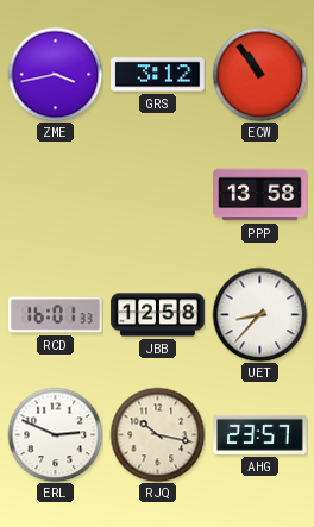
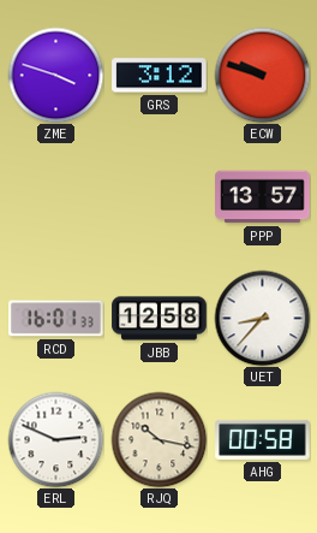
ZME: 3:43 -> 3:48
ECW: 10:54 -> 9:48
PPP: 13:58 -> 13:57
AHG: 23:57 -> 00:58
